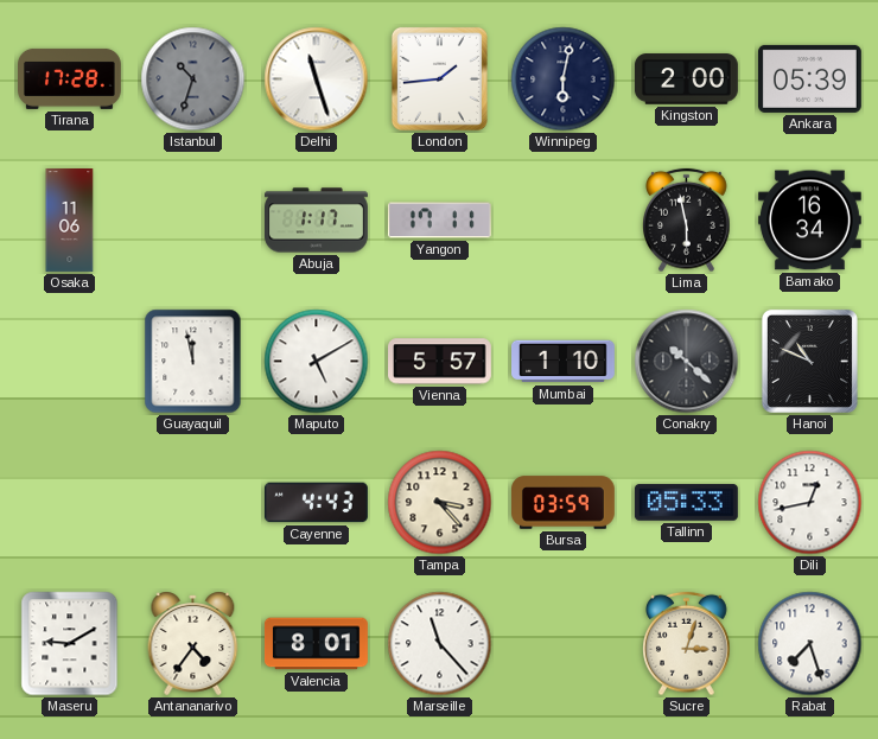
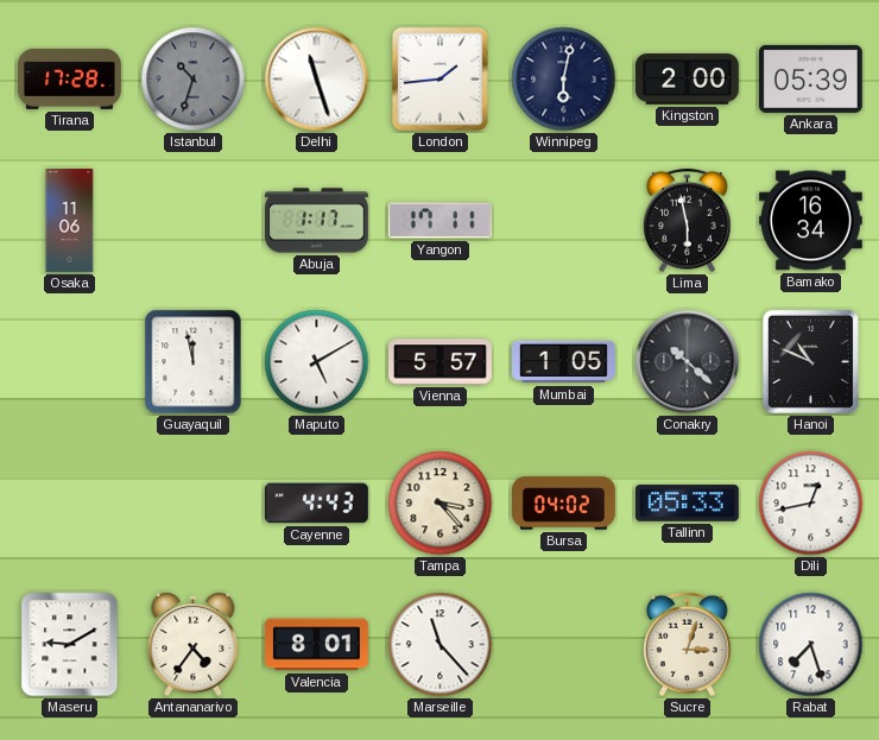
Mumbai: 1:10 -> 1:05
Bursa: 03:59 -> 04:02
